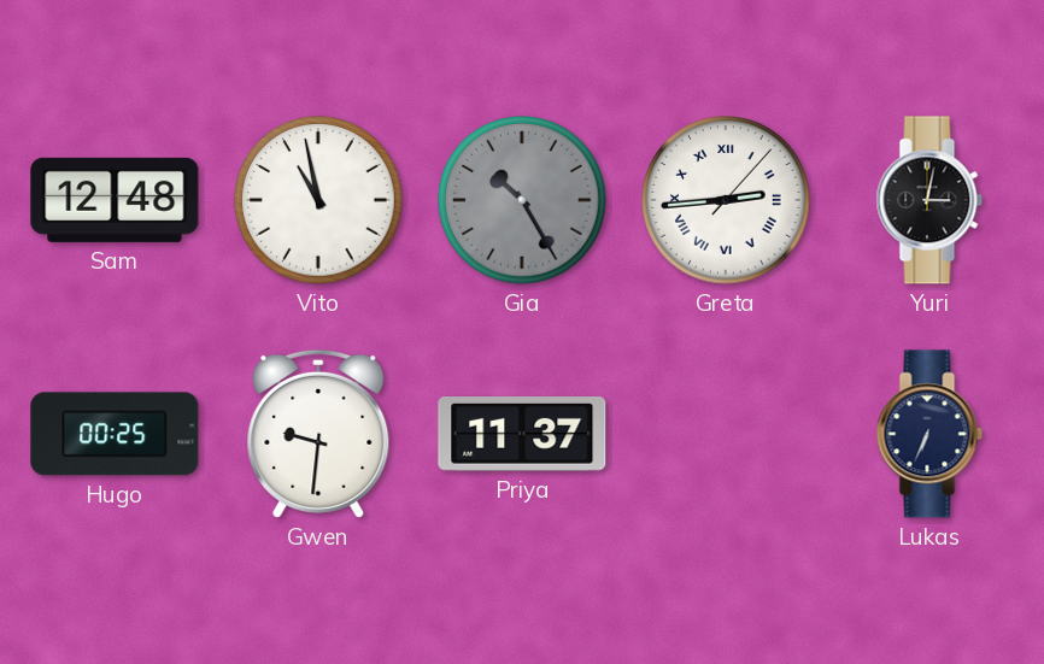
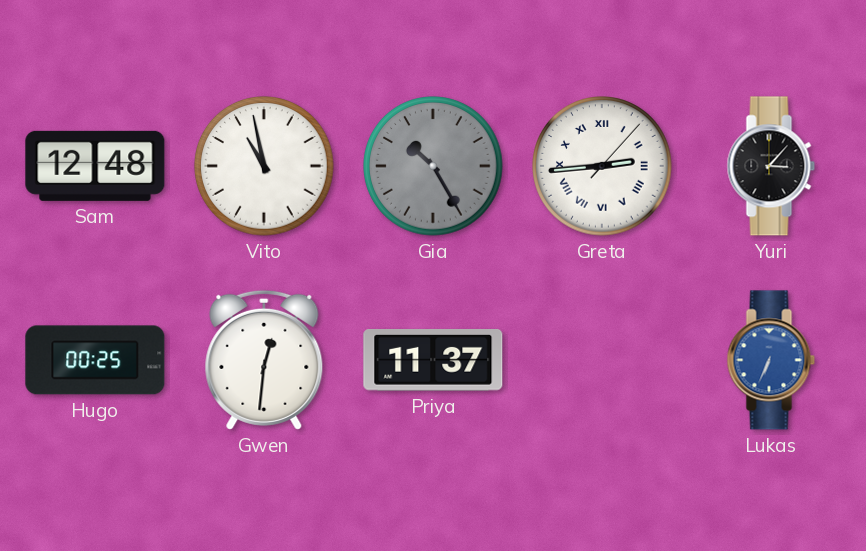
Yuri: 3:02 -> 3:07
Gwen: 9:31 -> 12:31
Lukas dial: navy -> blue
